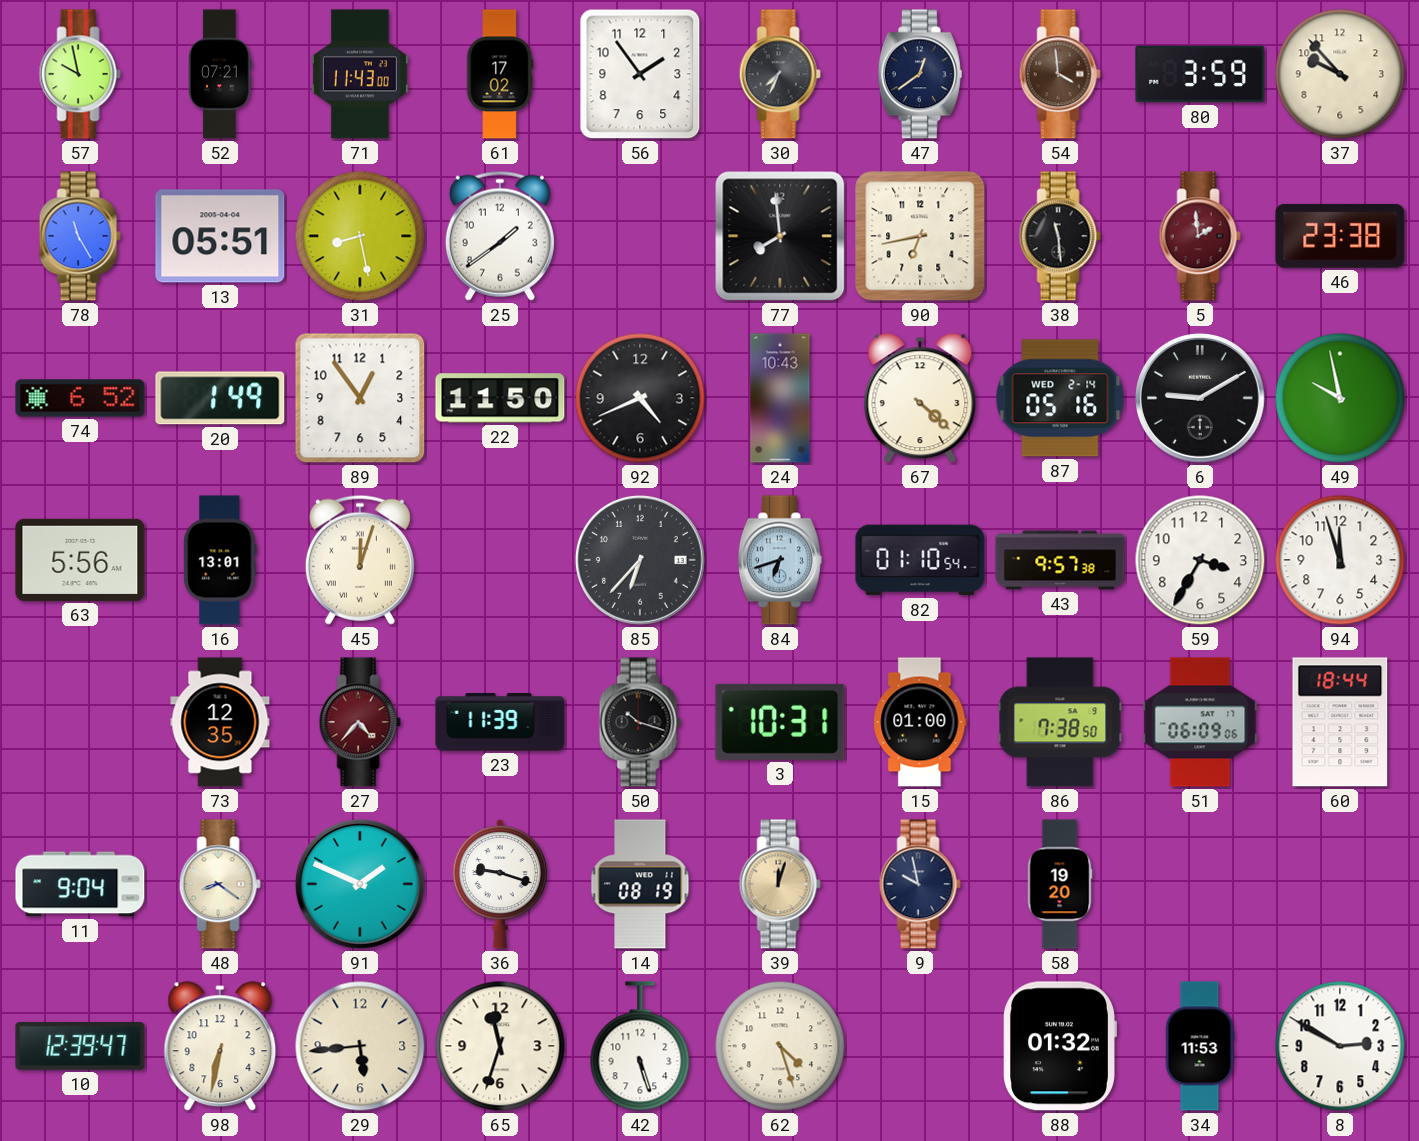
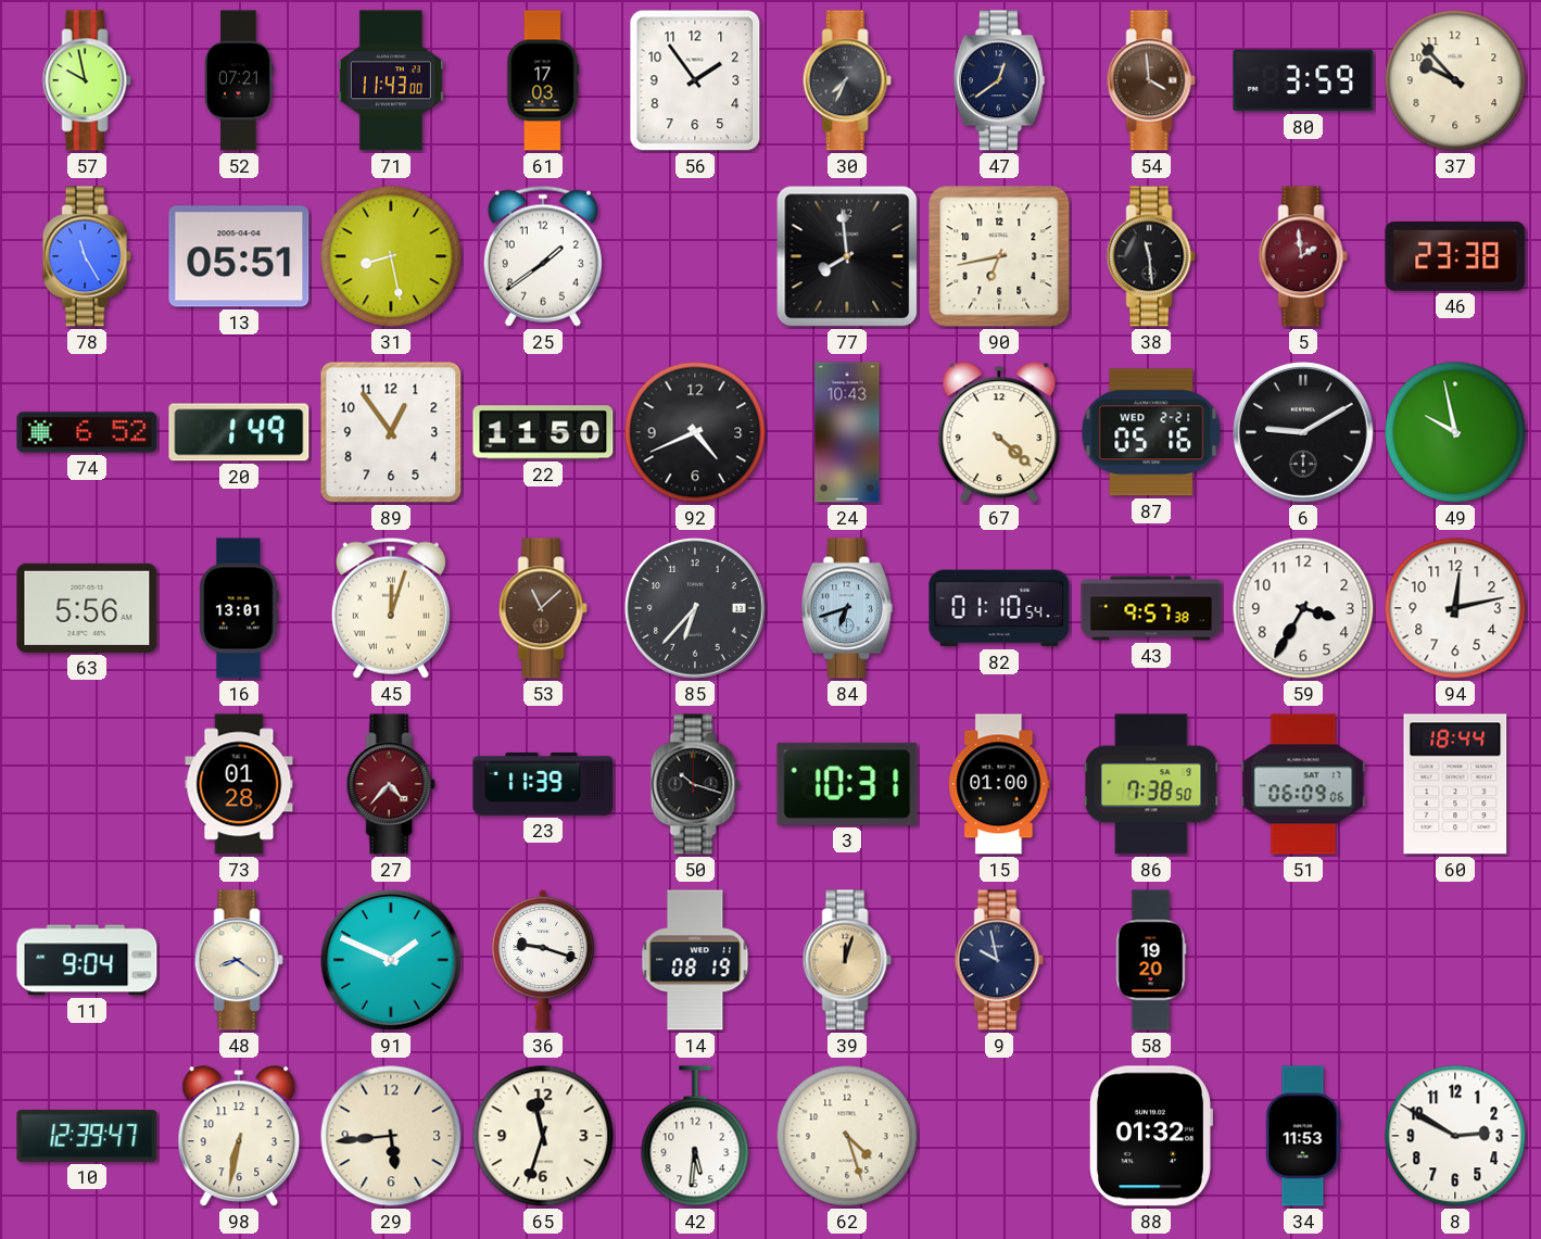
61: 17:02 -> 17:03
87 date: WED 2-14 -> WED 2-21
53: none -> 11:08
94: 11:57 -> 12:13
73: 12:35 -> 01:28
42: 5:27 -> 5:31
